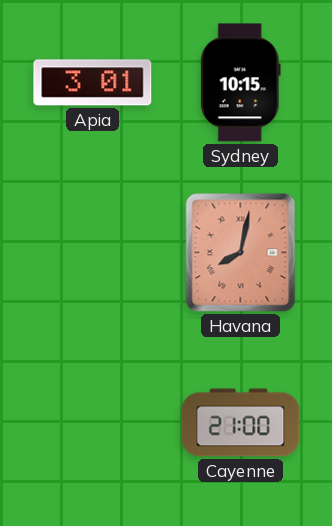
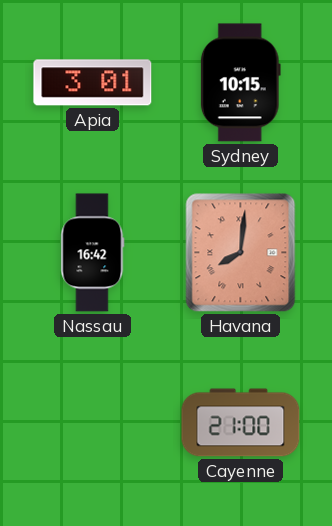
Nassau: none -> 16:42
Havana: 8:02 -> 8:01
